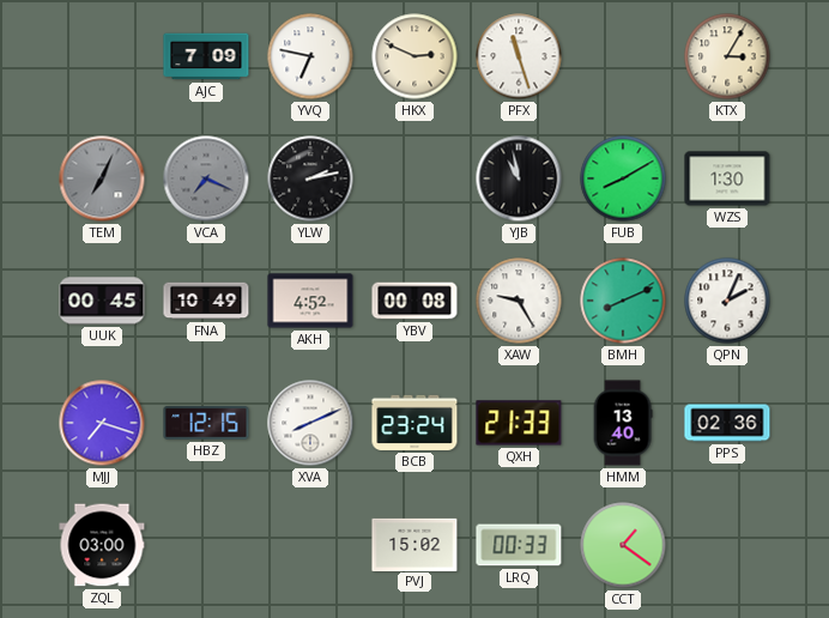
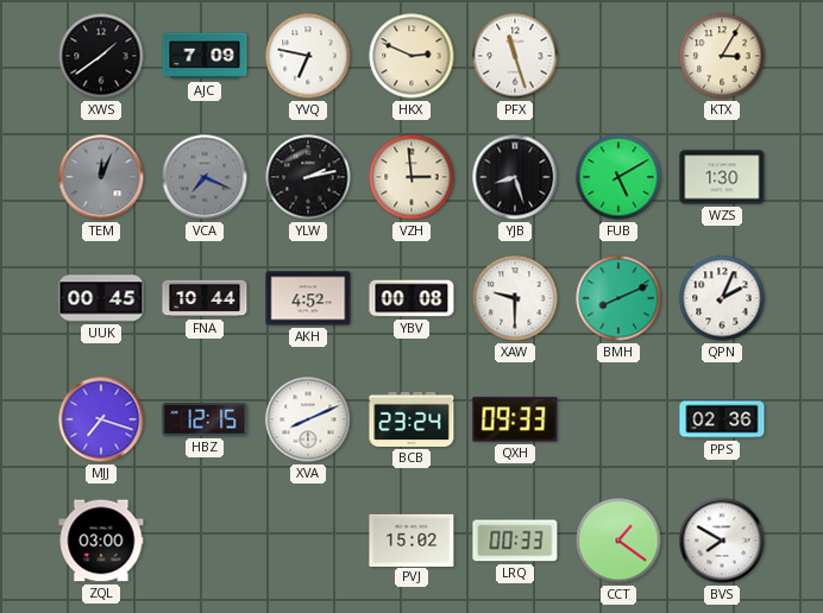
XWS: none -> 1:39
TEM: 7:04 -> 12:04
VZH: none -> 2:59
YJB: 10:58 -> 8:27
FUB: 8:10 -> 5:10
FNA: 10:49 -> 10:44
XAW: 9:25 -> 9:30
QXH: 21:33 -> 09:33
HMM: 13:40 -> none
BVS: none -> 7:50
